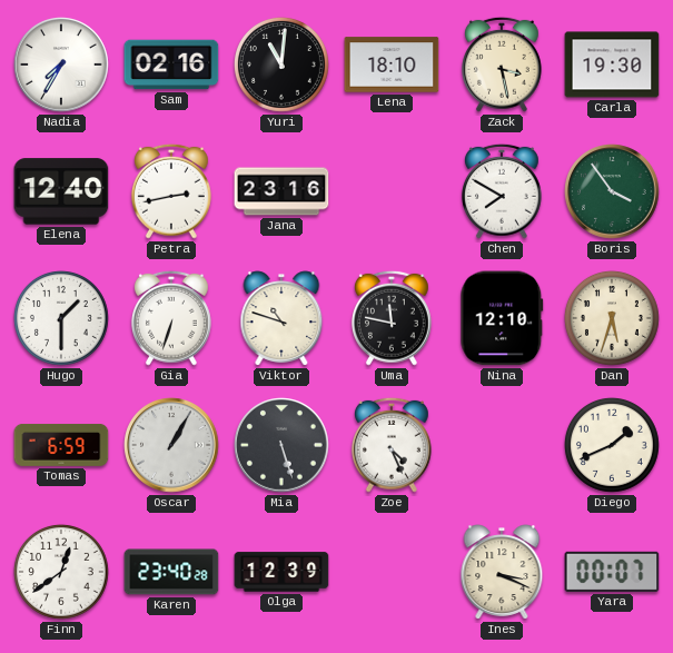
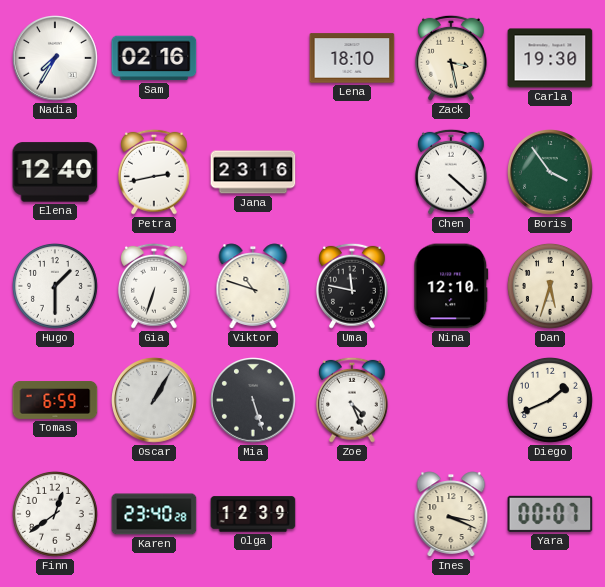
Yuri: 11:01 -> none
Chen: 7:50 -> 4:22
